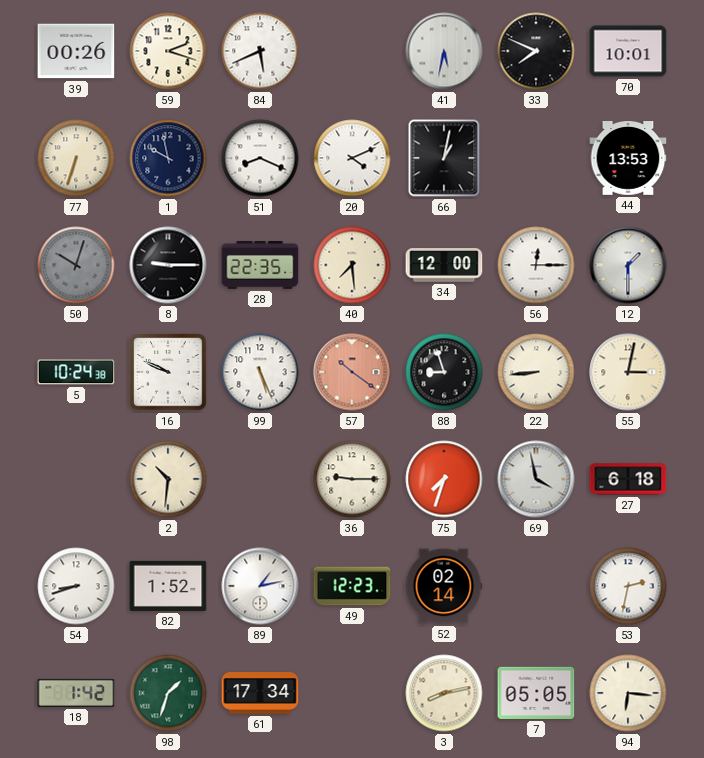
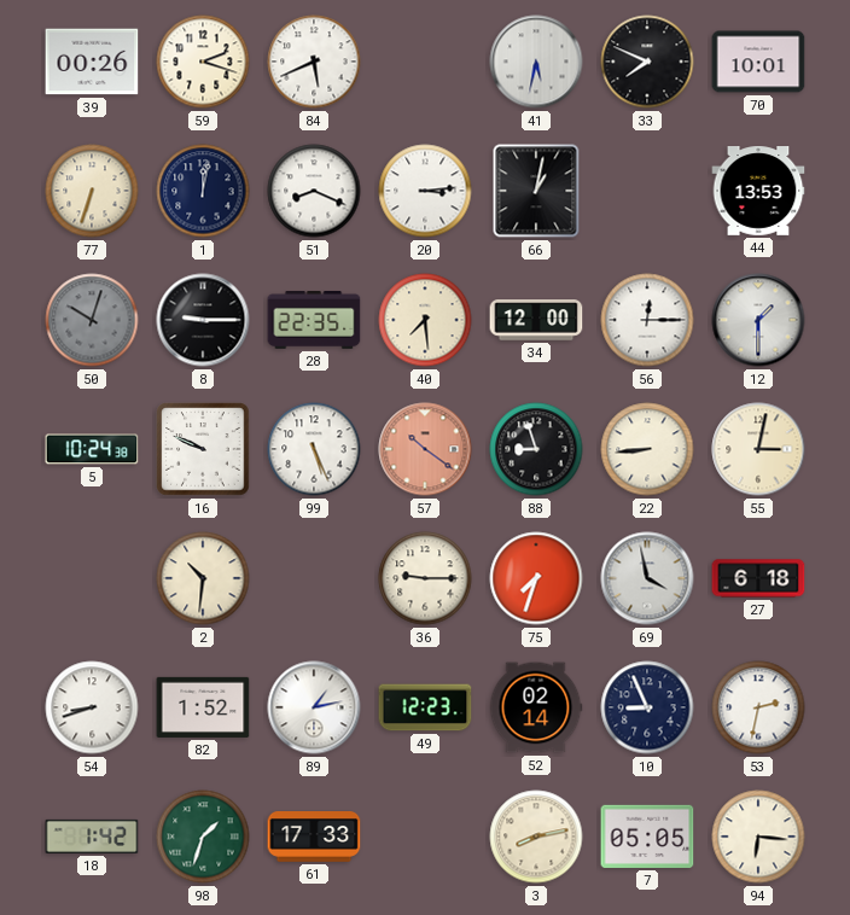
1: 9:58 -> 12:02
20: 4:11 -> 3:14
10: none -> 8:56
61: 17:34 -> 17:33
